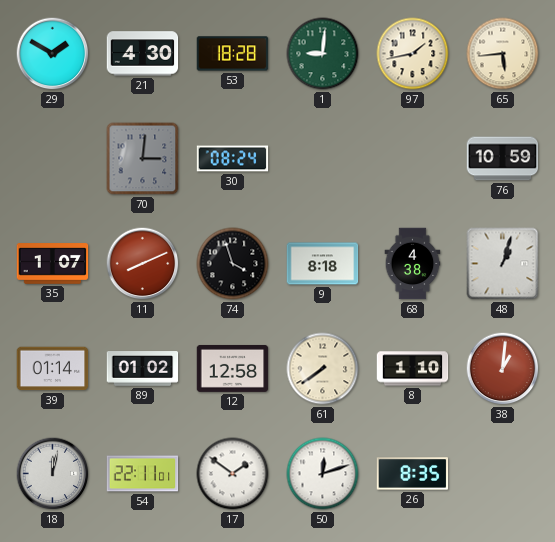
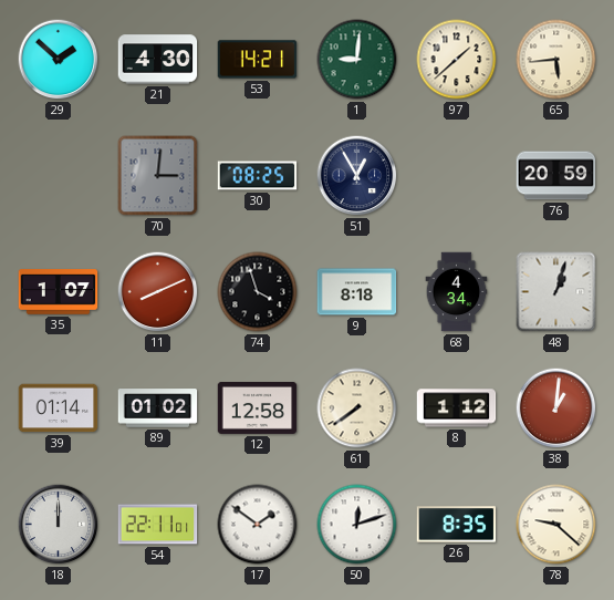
29: 1:50 -> 1:52
53: 18:28 -> 14:21
97: 1:43 -> 1:38
30: 08:24 -> 08:25
51: none -> 12:55
76: 10:59 -> 20:59
68: 4:38 -> 4:34
8: 1:10 -> 1:12
18: 12:02 -> 12:00
78: none -> 9:22
